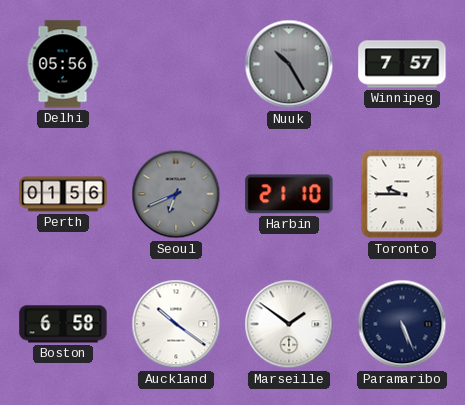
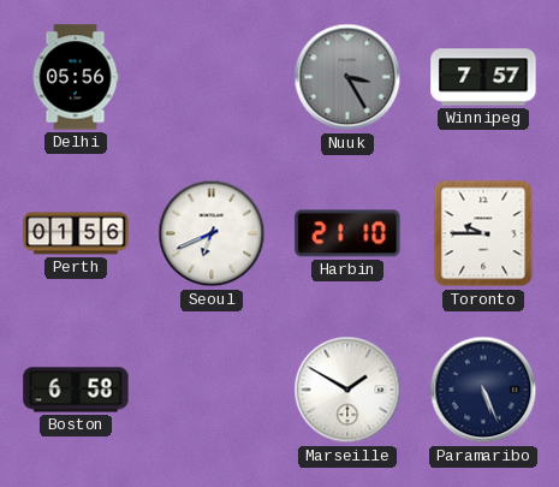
Nuuk: 10:25 -> 3:25
Seoul dial: grey -> white
Auckland: 10:21 -> none
Marseille: 1:51 -> 1:50
